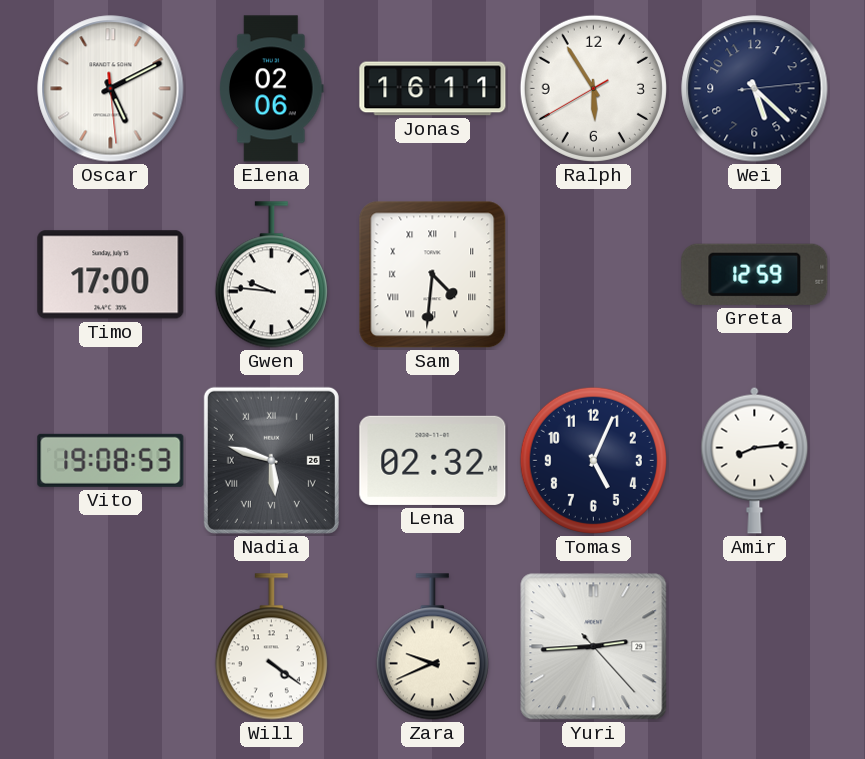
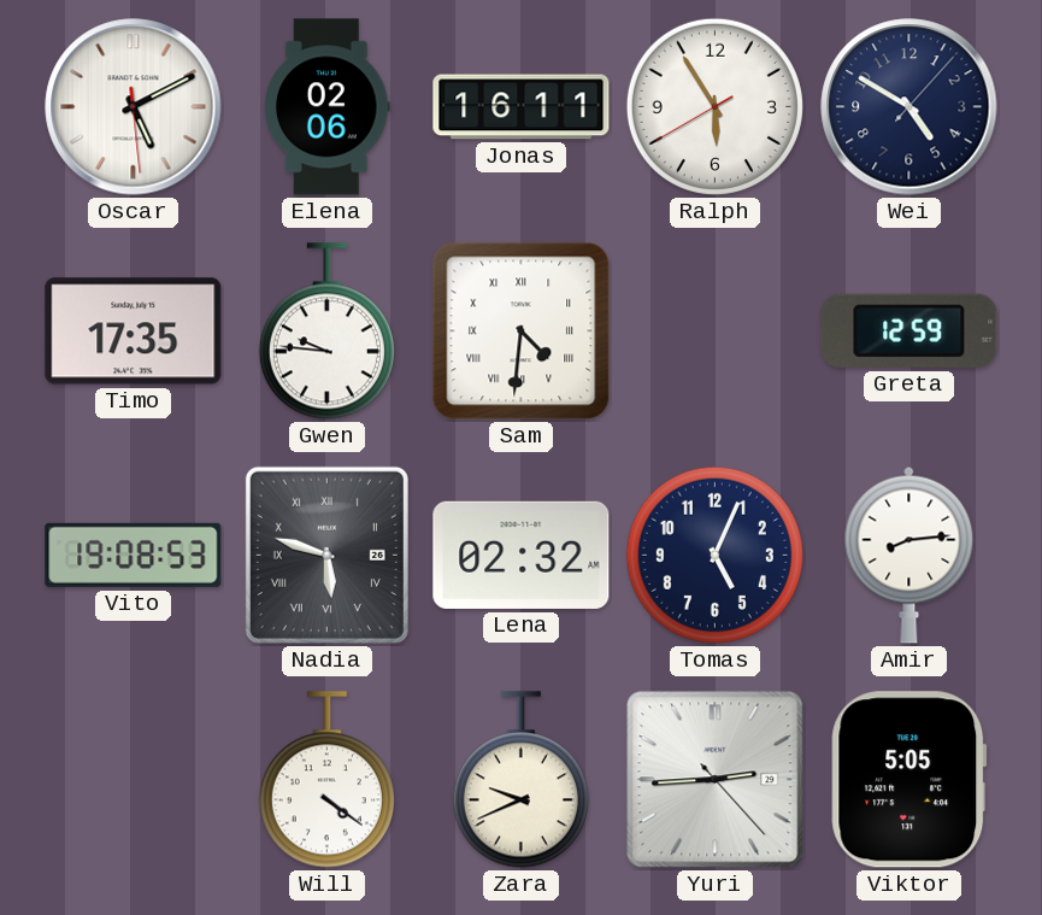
Wei: 5:22 -> 4:50
Timo: 17:00 -> 17:35
Viktor: none -> 5:05
